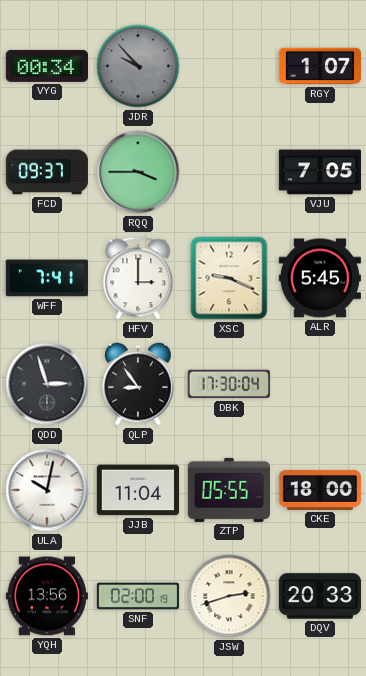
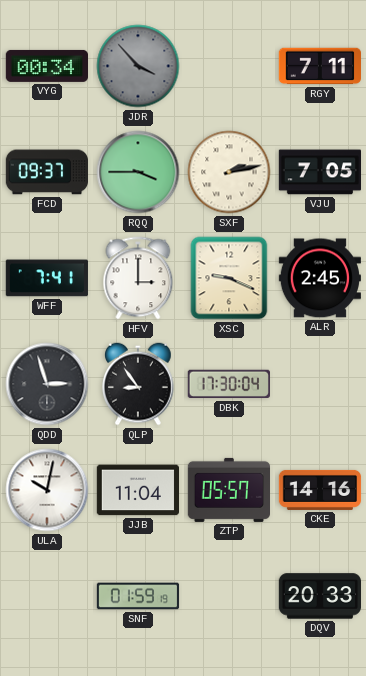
JDR: 9:53 -> 3:53
RGY: 1:07 -> 7:11
SXF: none -> 2:13
ALR: 5:45 -> 2:45
ZTP: 05:55 -> 05:57
CKE: 18:00 -> 14:16
YQH: 13:56 -> none
SNF: 02:00 -> 01:59
JSW: 2:42 -> none
